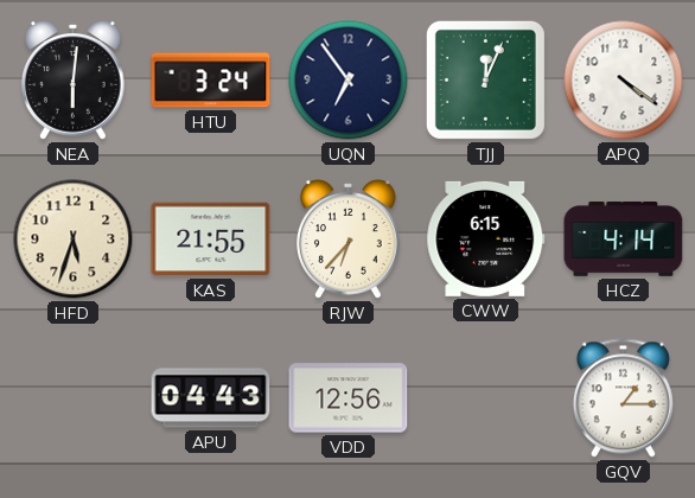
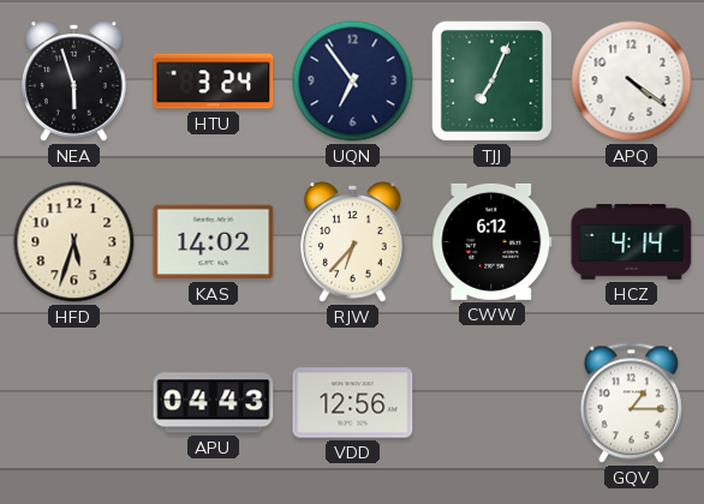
NEA: 6:01 -> 5:57
TJJ: 12:04 -> 7:04
KAS: 21:55 -> 14:02
CWW: 6:15 -> 6:12
